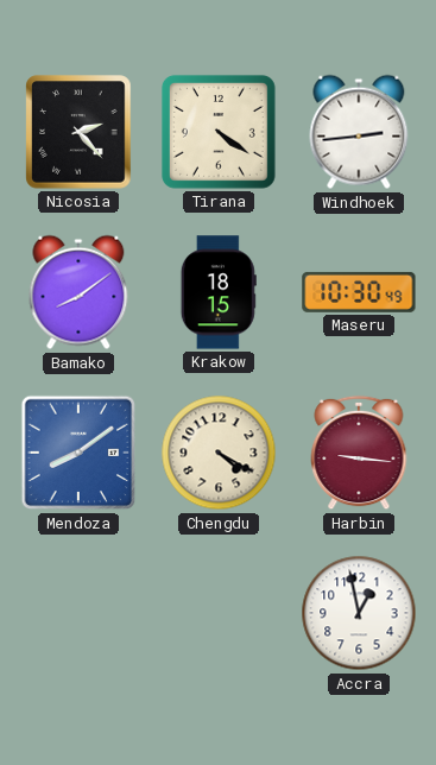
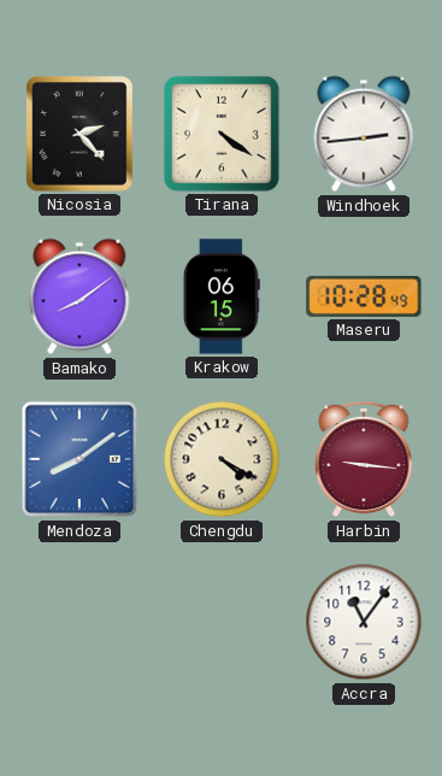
Krakow: 18:15 -> 06:15
Maseru: 10:30 -> 10:28
Accra: 12:58 -> 11:06
